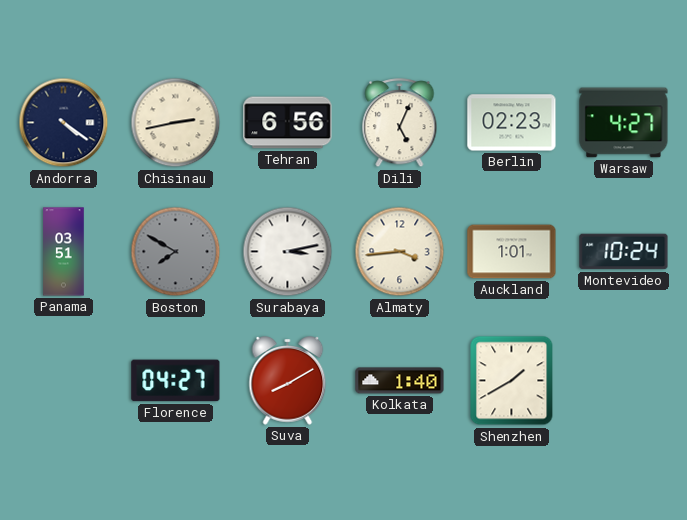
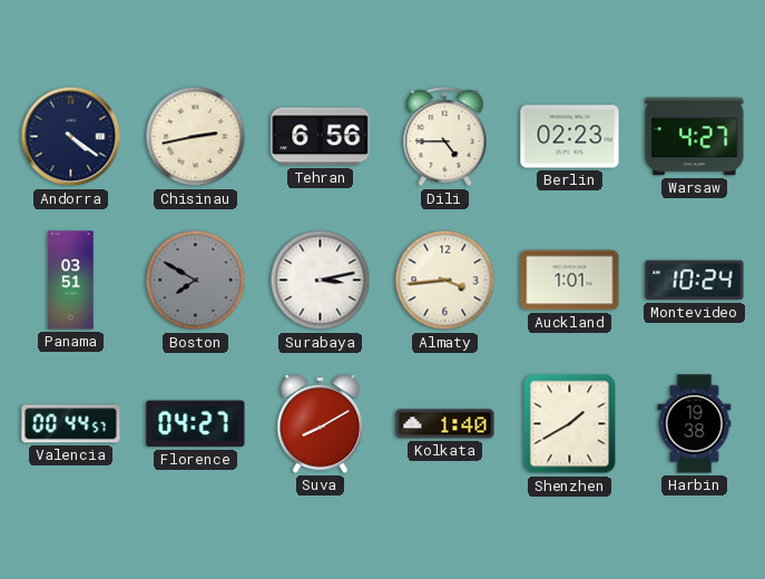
Dili: 5:04 -> 4:45
Valencia: none -> 00:44
Harbin: none -> 19:38
